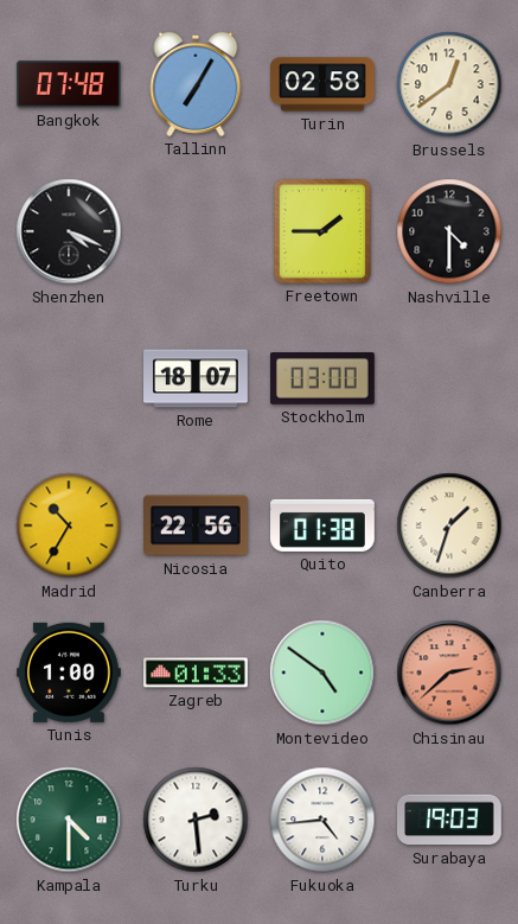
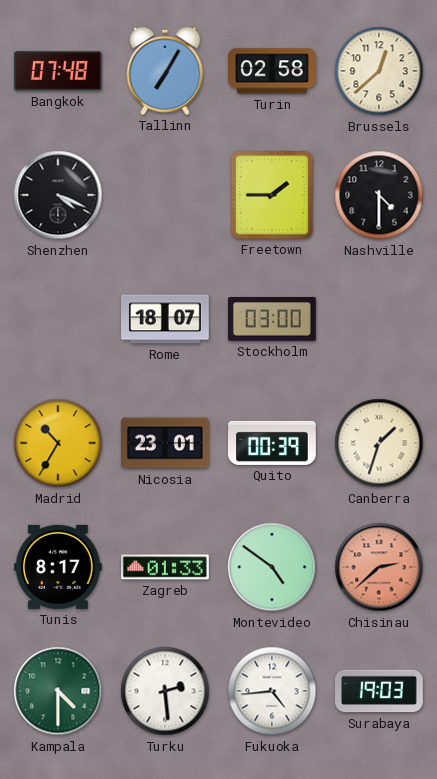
Brussels: 12:39 -> 12:38
Nicosia: 22:56 -> 23:01
Quito: 01:38 -> 00:39
Tunis: 1:00 -> 8:17
